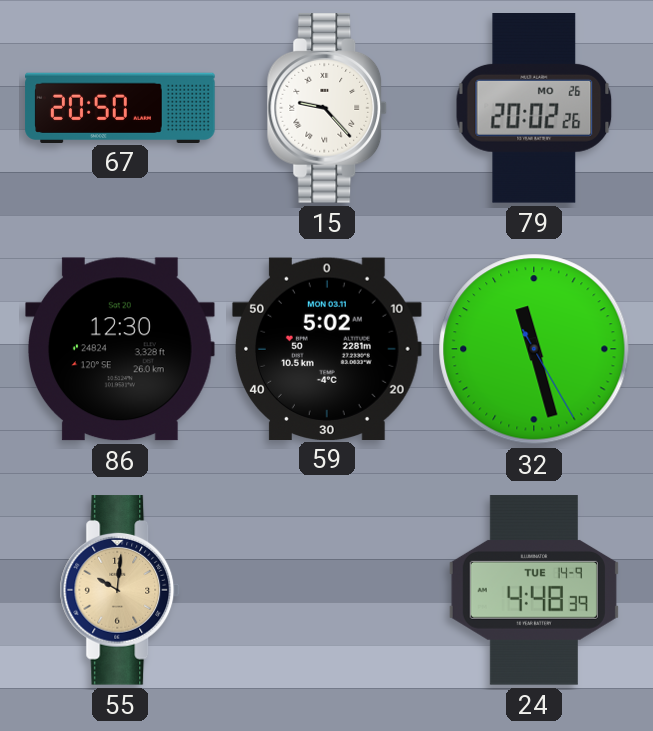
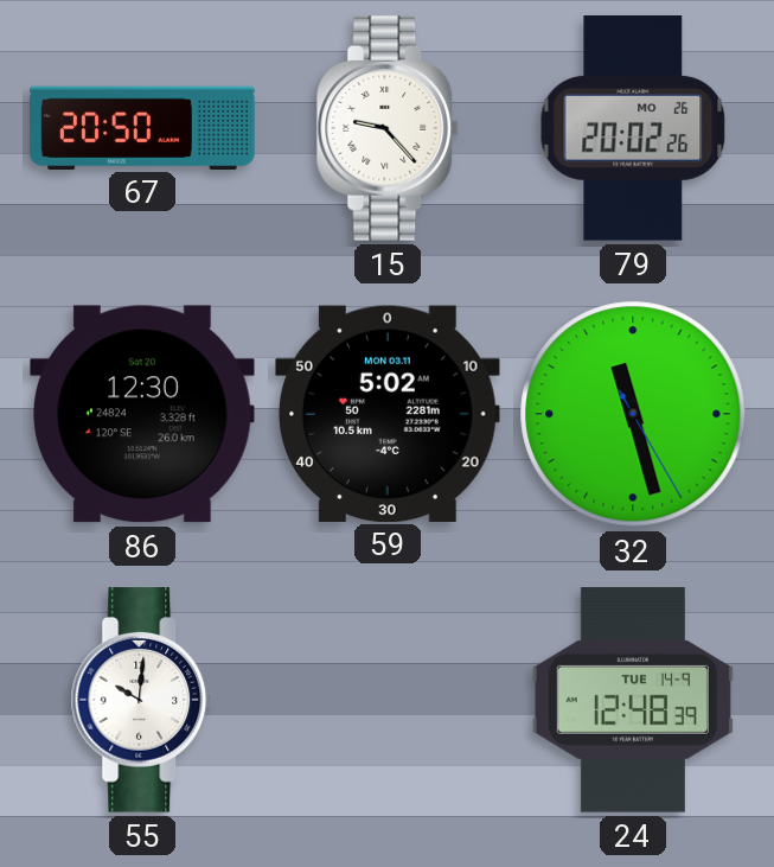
55 dial: champagne -> white
24: 4:48 -> 12:48
